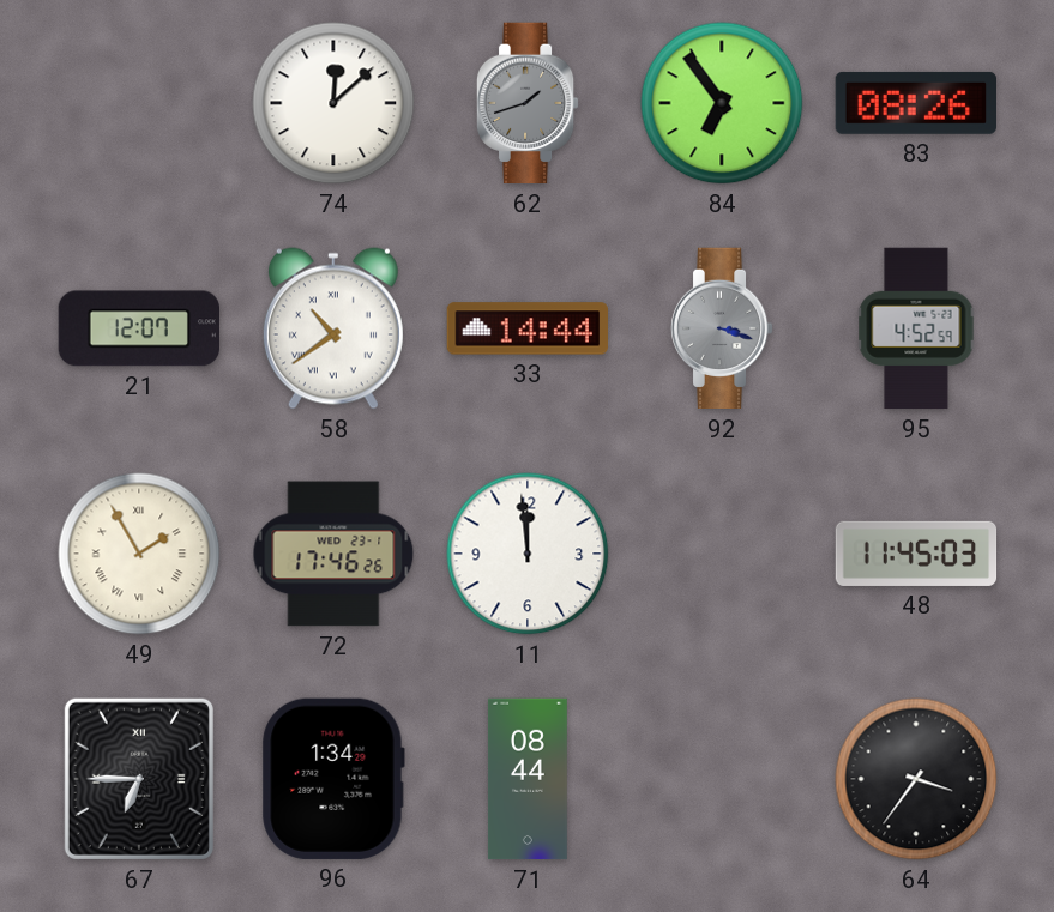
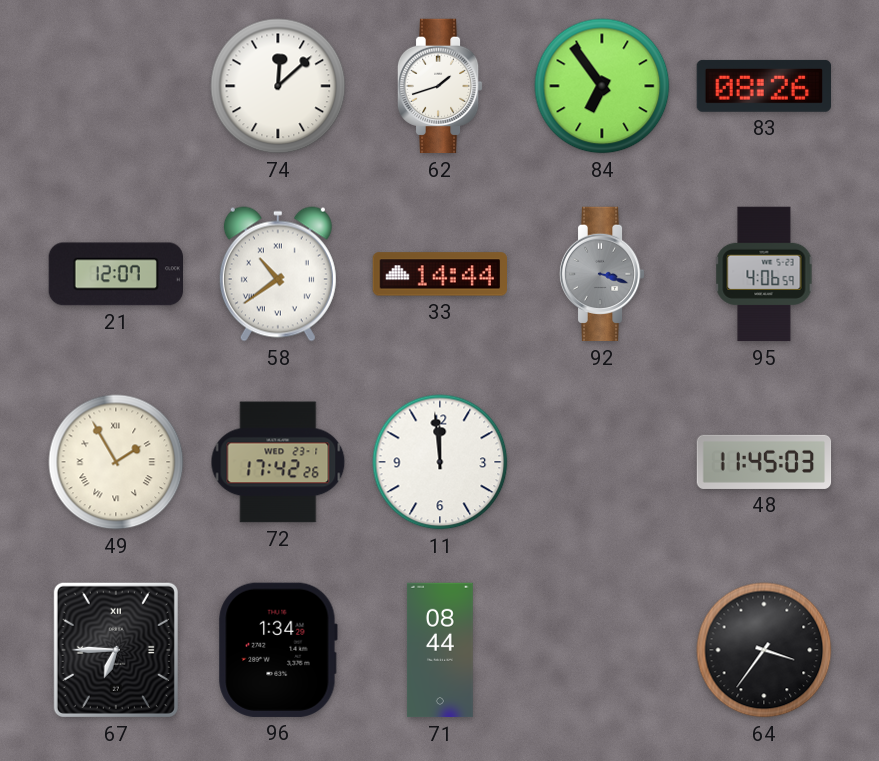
62 dial: grey -> white
95: 4:52 -> 4:06
72: 17:46 -> 17:42
